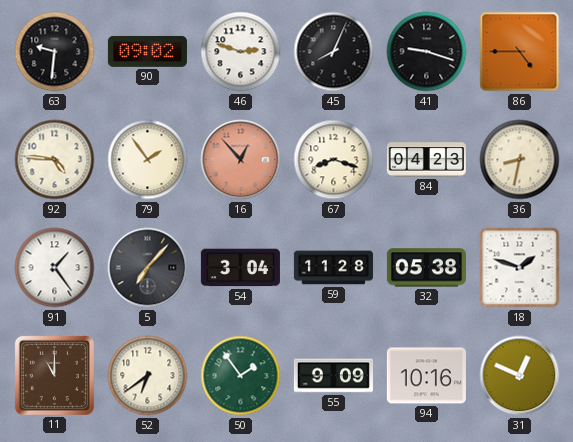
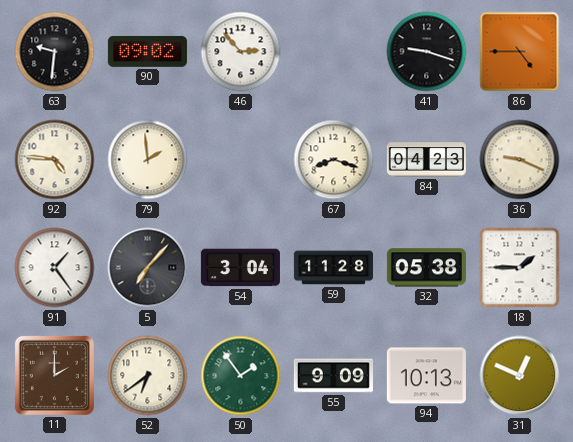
46: 2:48 -> 2:53
45: 8:04 -> none
79: 1:54 -> 1:59
16: 12:53 -> none
36: 8:32 -> 9:19
18: 1:48 -> 1:45
11: 11:00 -> 2:00
94: 10:16 -> 10:13
